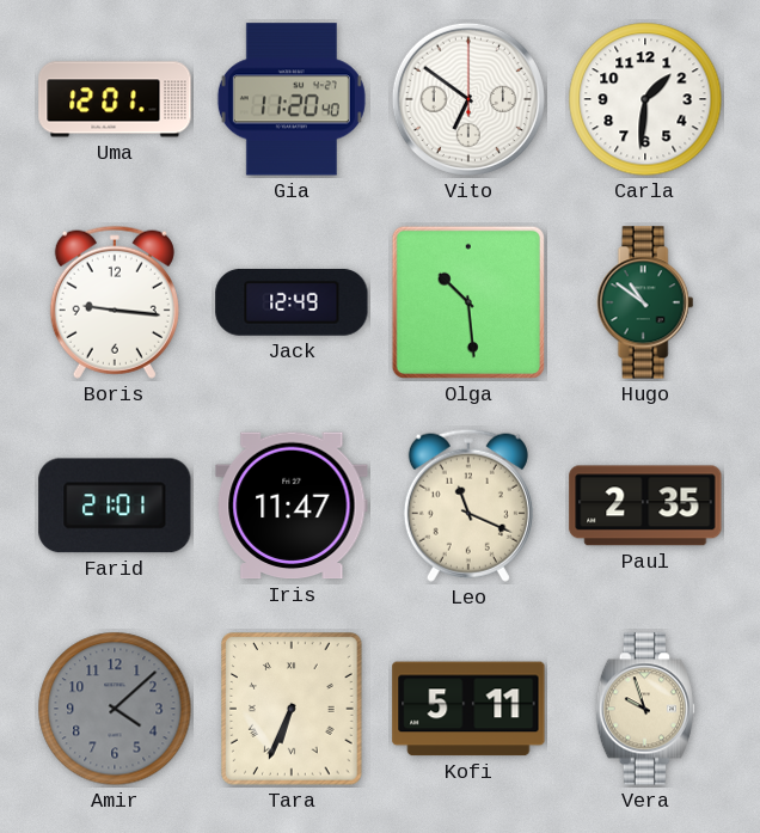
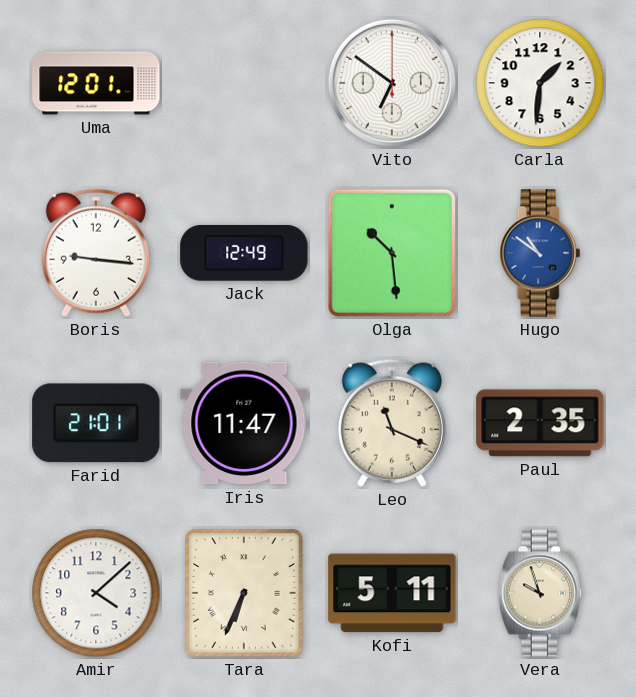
Gia: 11:20 -> none
Hugo dial: green -> blue
Amir dial: grey -> white
